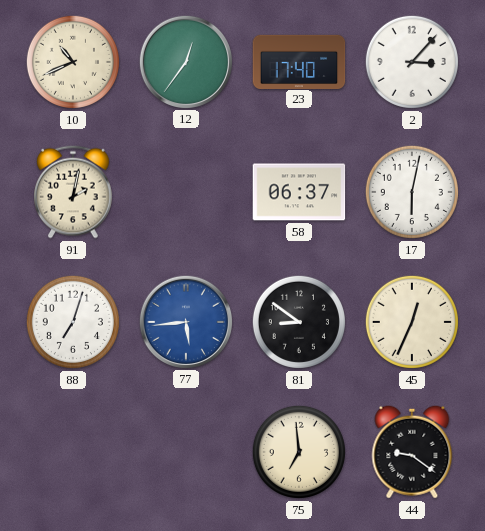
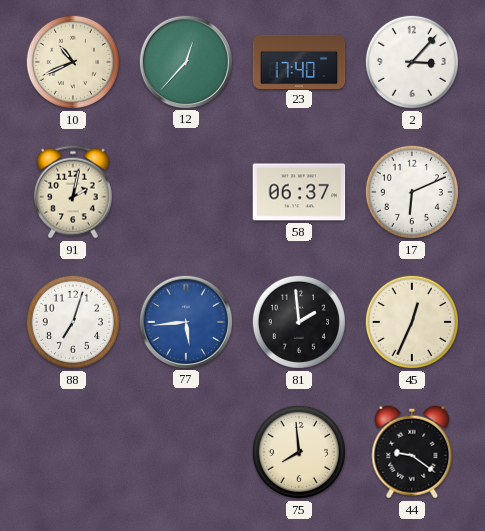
12: 12:36 -> 12:37
17: 6:02 -> 6:11
81: 8:51 -> 1:59
75: 6:59 -> 7:59
